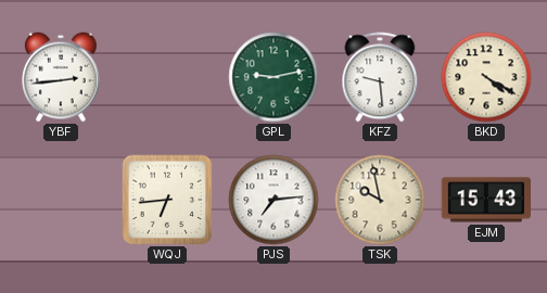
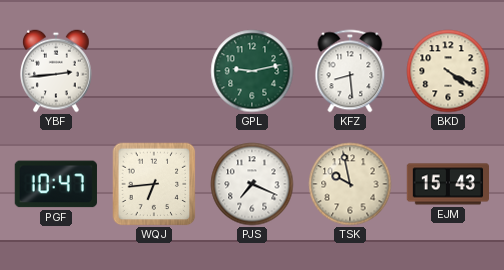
KFZ: 9:29 -> 8:29
PGF: none -> 10:47
PJS: 7:14 -> 7:19
